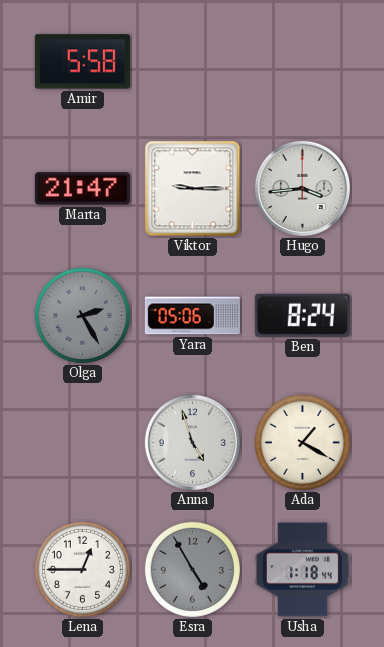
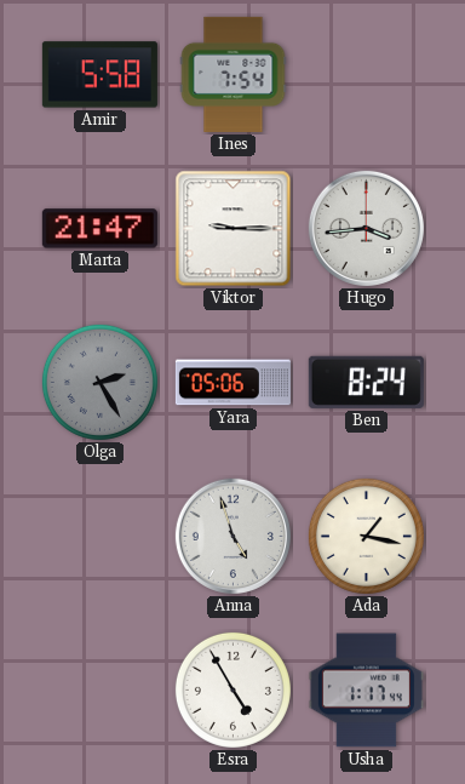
Ines: none -> 7:54
Ada: 1:20 -> 1:17
Lena: 12:45 -> none
Esra dial: grey -> white
Usha: 1:18 -> 1:17
